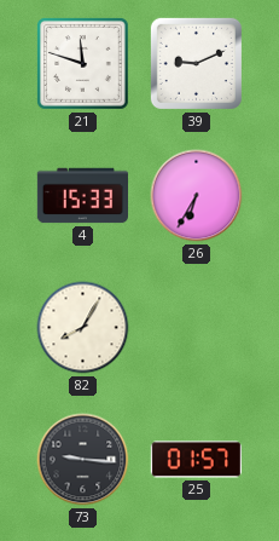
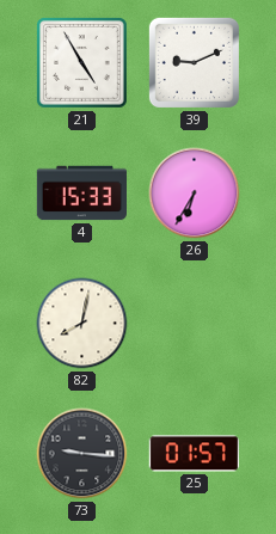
21: 11:48 -> 4:55
82: 8:05 -> 8:02
